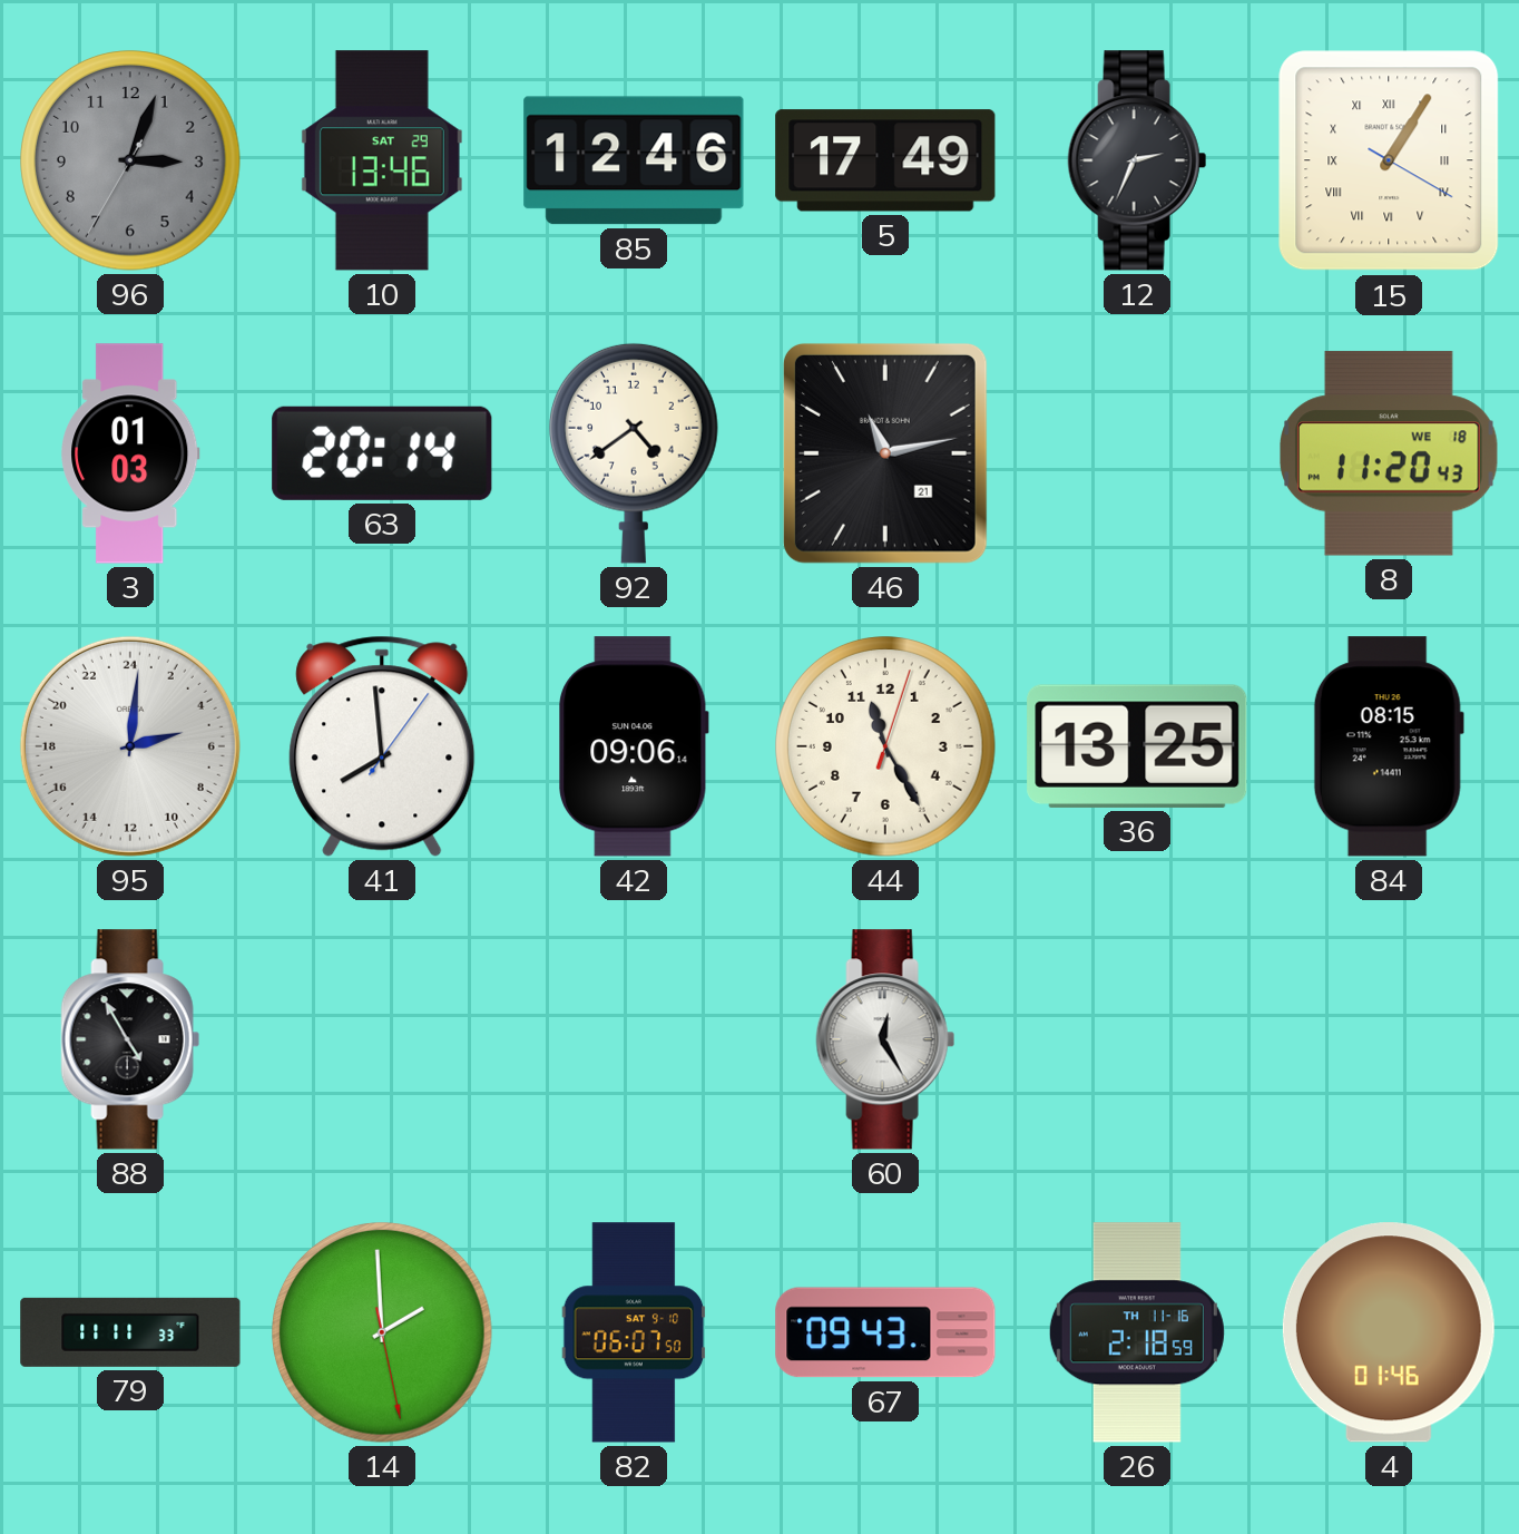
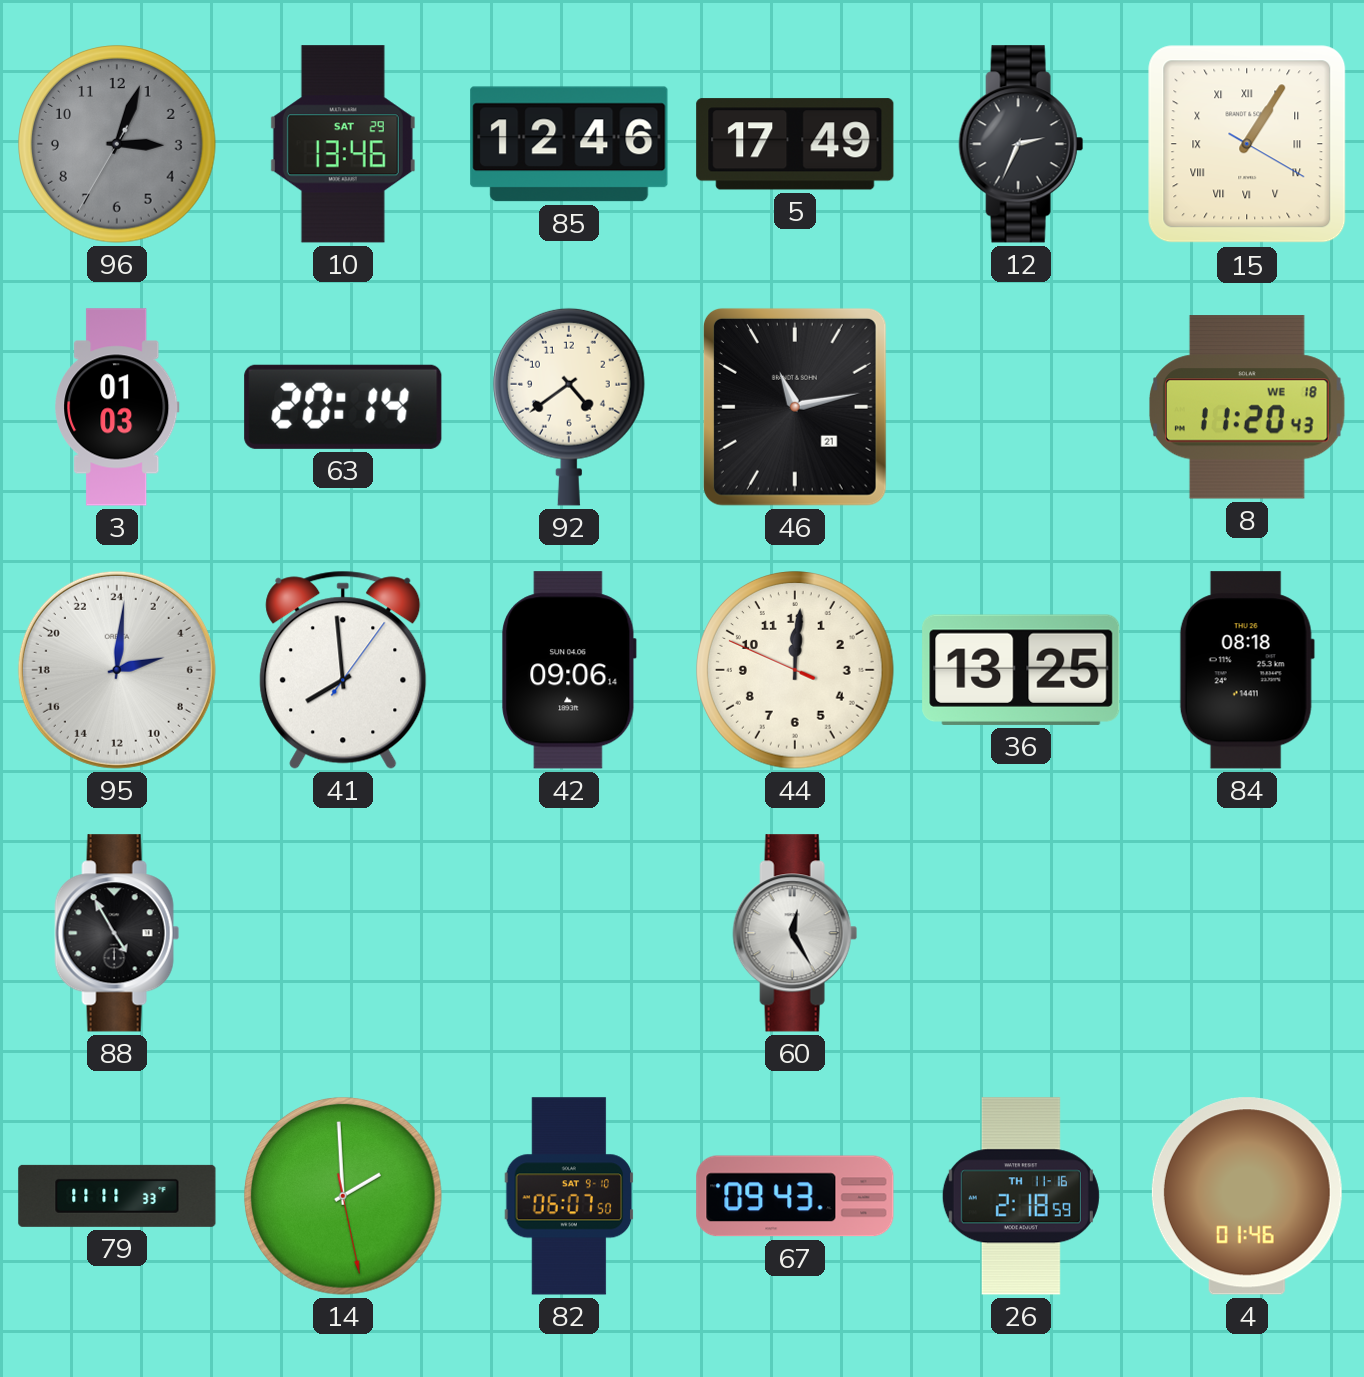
44: 11:25 -> 12:00
84: 08:15 -> 08:18
